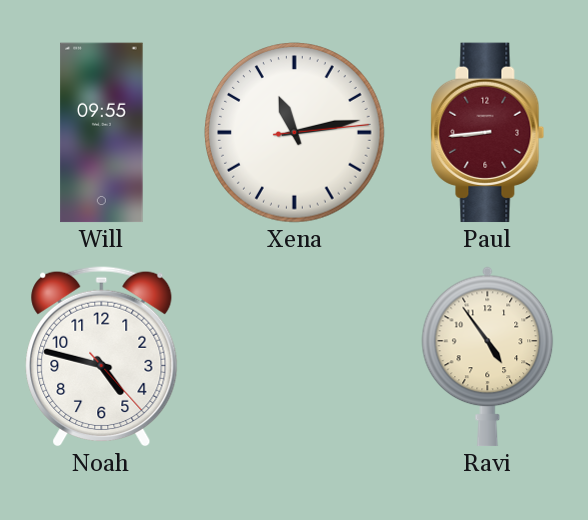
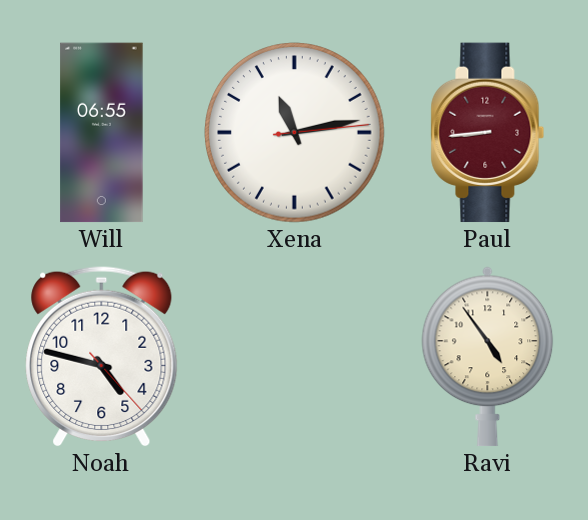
Will: 09:55 -> 06:55
